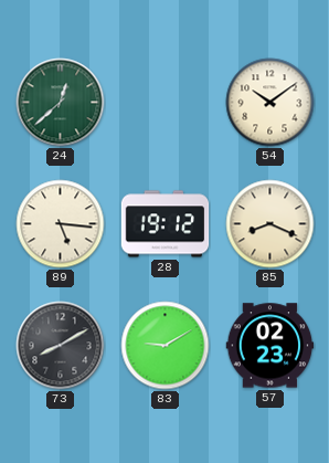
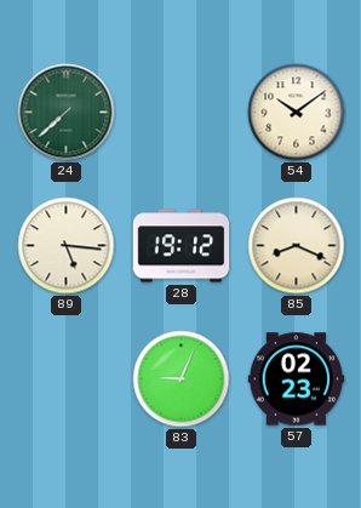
24: 12:38 -> 7:38
73: 8:10 -> none
83: 9:10 -> 9:04
